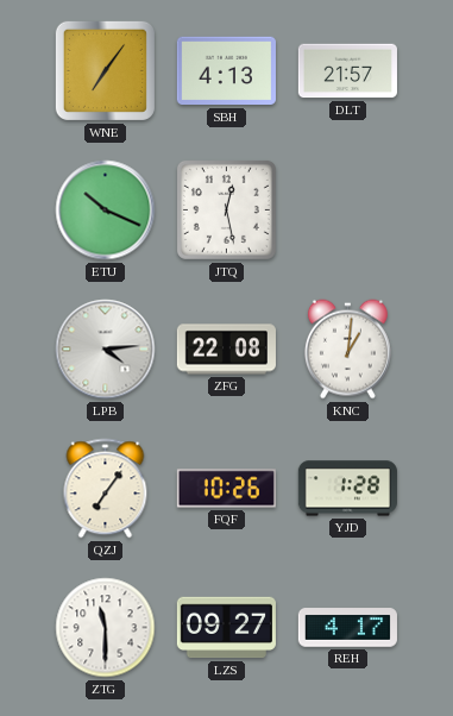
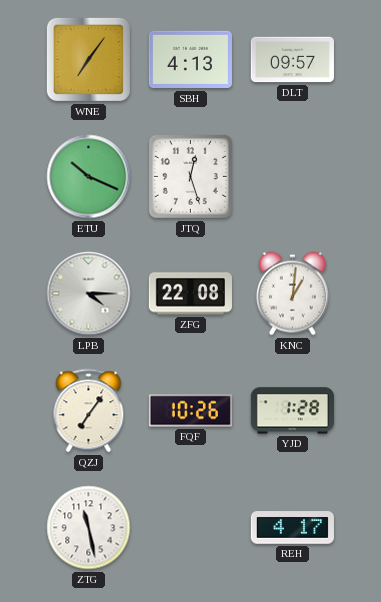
DLT: 21:57 -> 09:57
JTQ: 12:28 -> 12:27
LPB: 4:14 -> 4:15
ZTG: 11:30 -> 11:28
LZS: 09:27 -> none
